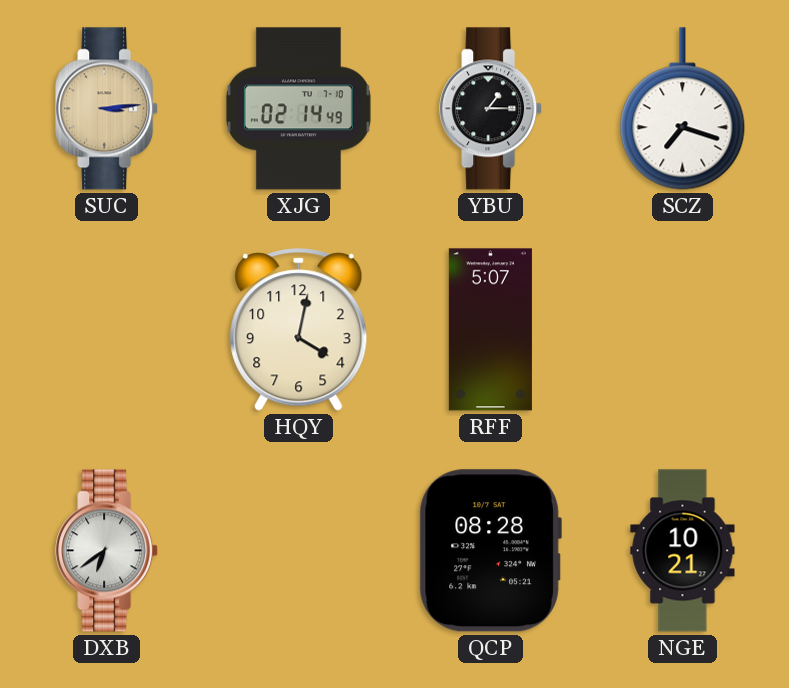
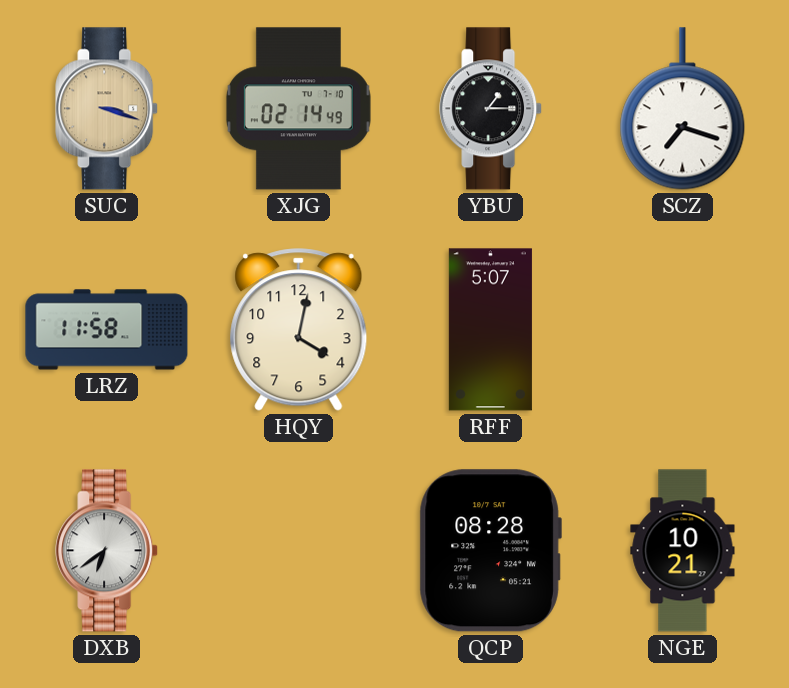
SUC: 3:14 -> 3:18
LRZ: none -> 11:58
